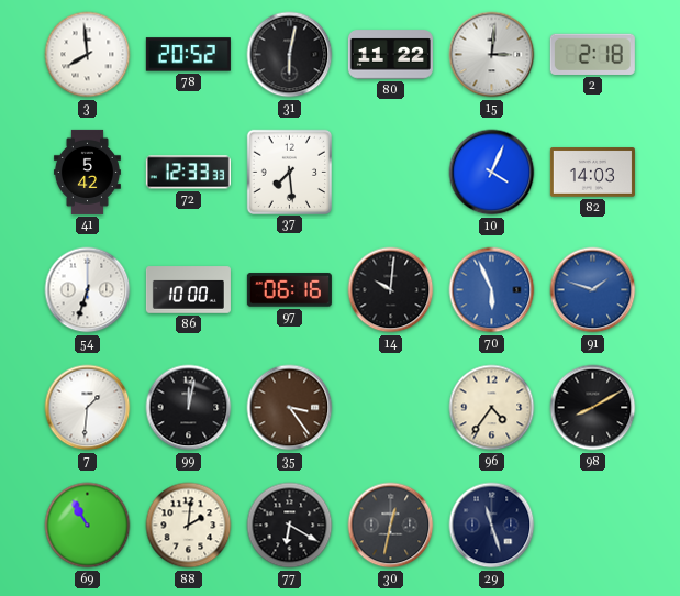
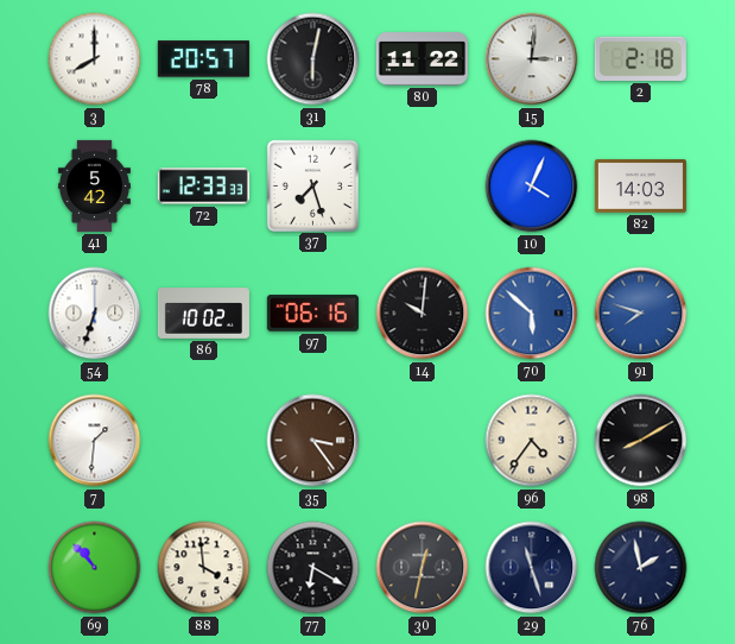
3: 7:59 -> 8:00
78: 20:52 -> 20:57
37: 7:29 -> 7:27
86: 10:00 -> 10:02
70: 5:56 -> 5:52
91: 1:48 -> 7:48
99: 12:02 -> none
69: 10:55 -> 10:53
88: 2:01 -> 3:59
76: none -> 1:58
